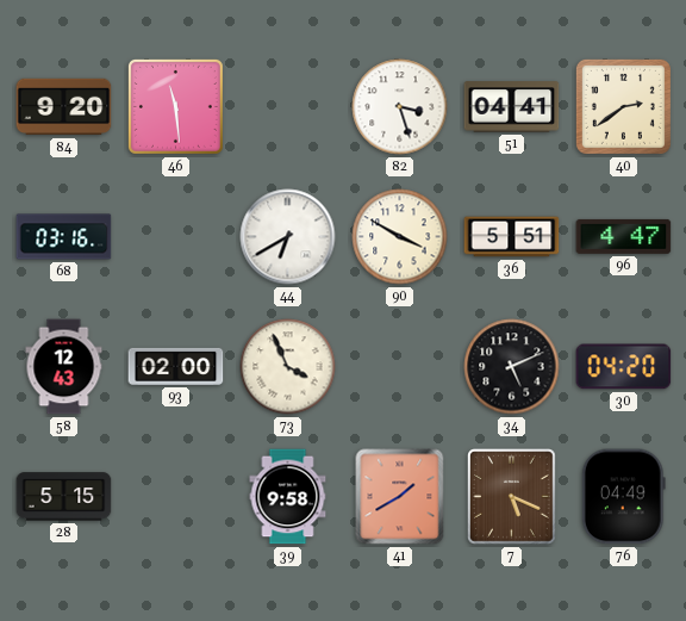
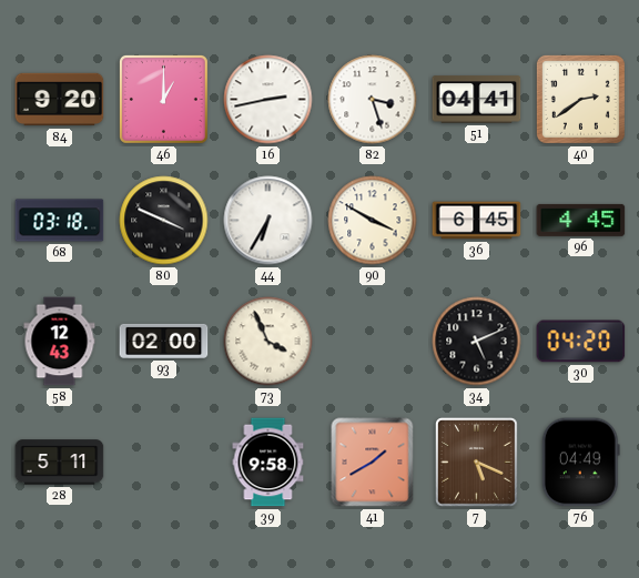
46: 11:29 -> 1:00
16: none -> 2:43
68: 03:16 -> 03:18
80: none -> 3:49
44: 6:40 -> 6:35
36: 5:51 -> 6:45
96: 4:47 -> 4:45
28: 5:15 -> 5:11
